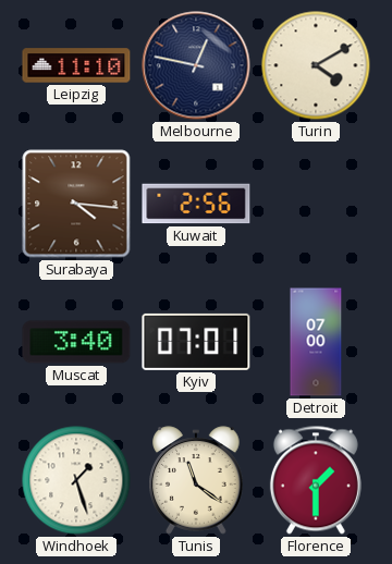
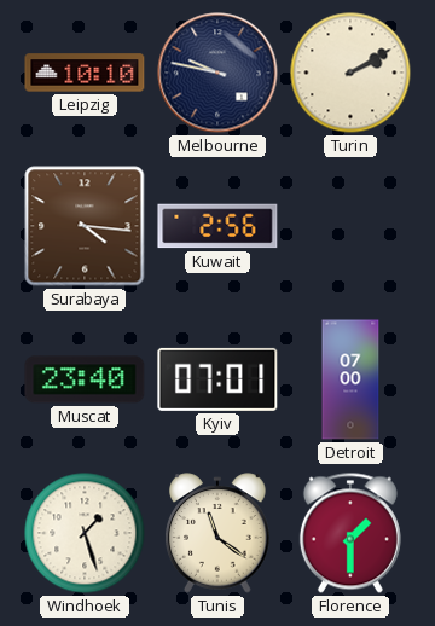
Leipzig: 11:10 -> 10:10
Melbourne: 12:47 -> 9:47
Turin: 4:10 -> 2:10
Muscat: 3:40 -> 23:40
